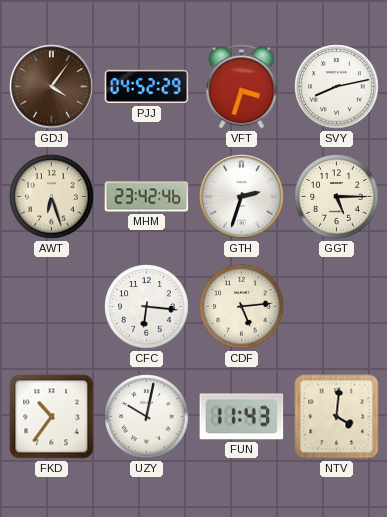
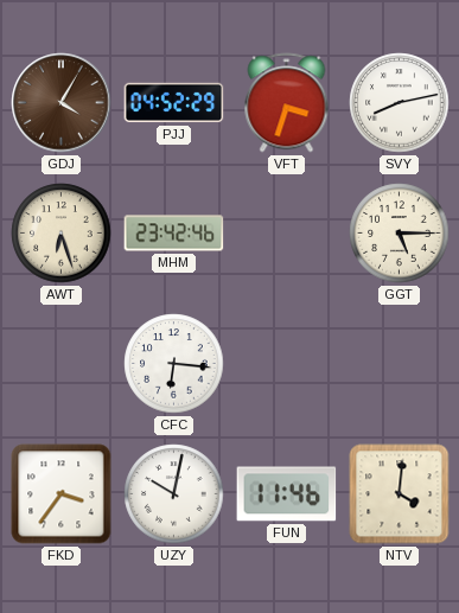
GDJ: 4:06 -> 4:05
GTH: 2:33 -> none
CDF: 5:14 -> none
FKD: 10:36 -> 3:36
FUN: 11:43 -> 11:46
